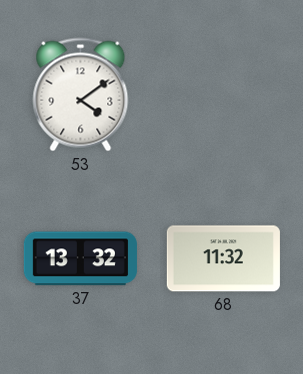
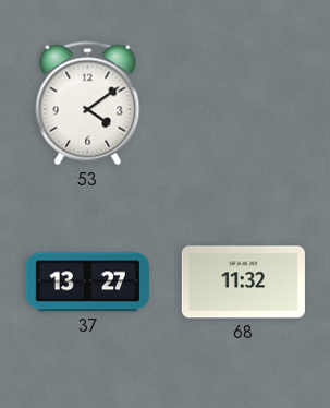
37: 13:32 -> 13:27
